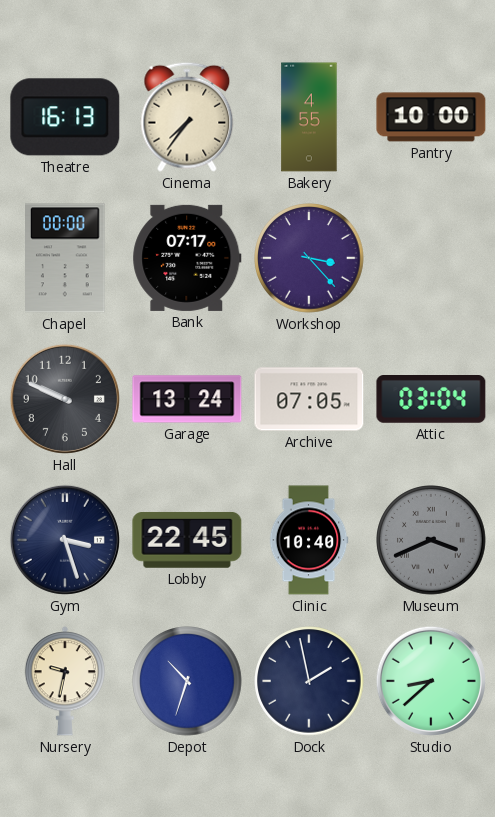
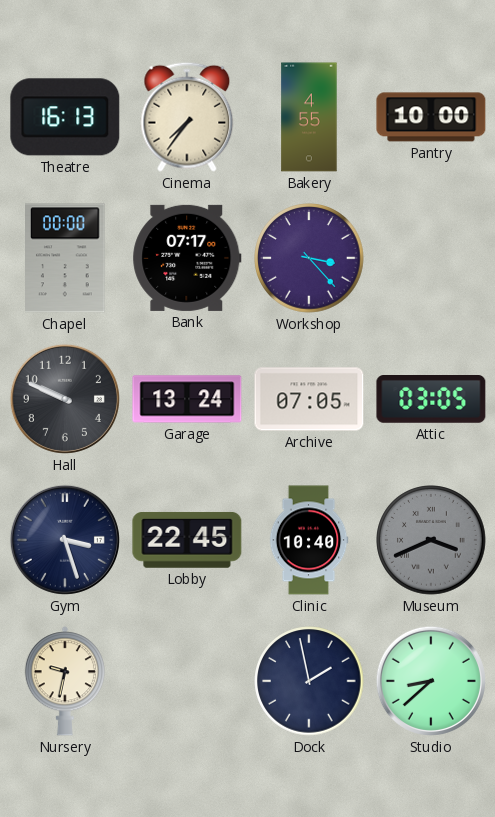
Attic: 03:04 -> 03:05
Depot: 10:33 -> none
